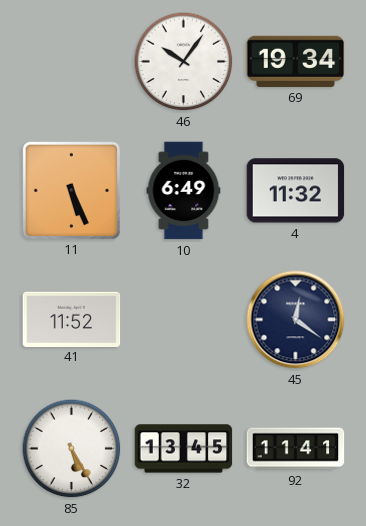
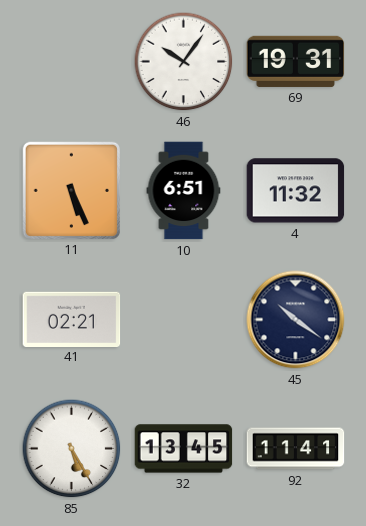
69: 19:34 -> 19:31
10: 6:49 -> 6:51
41: 11:52 -> 02:21
45: 12:21 -> 10:21
